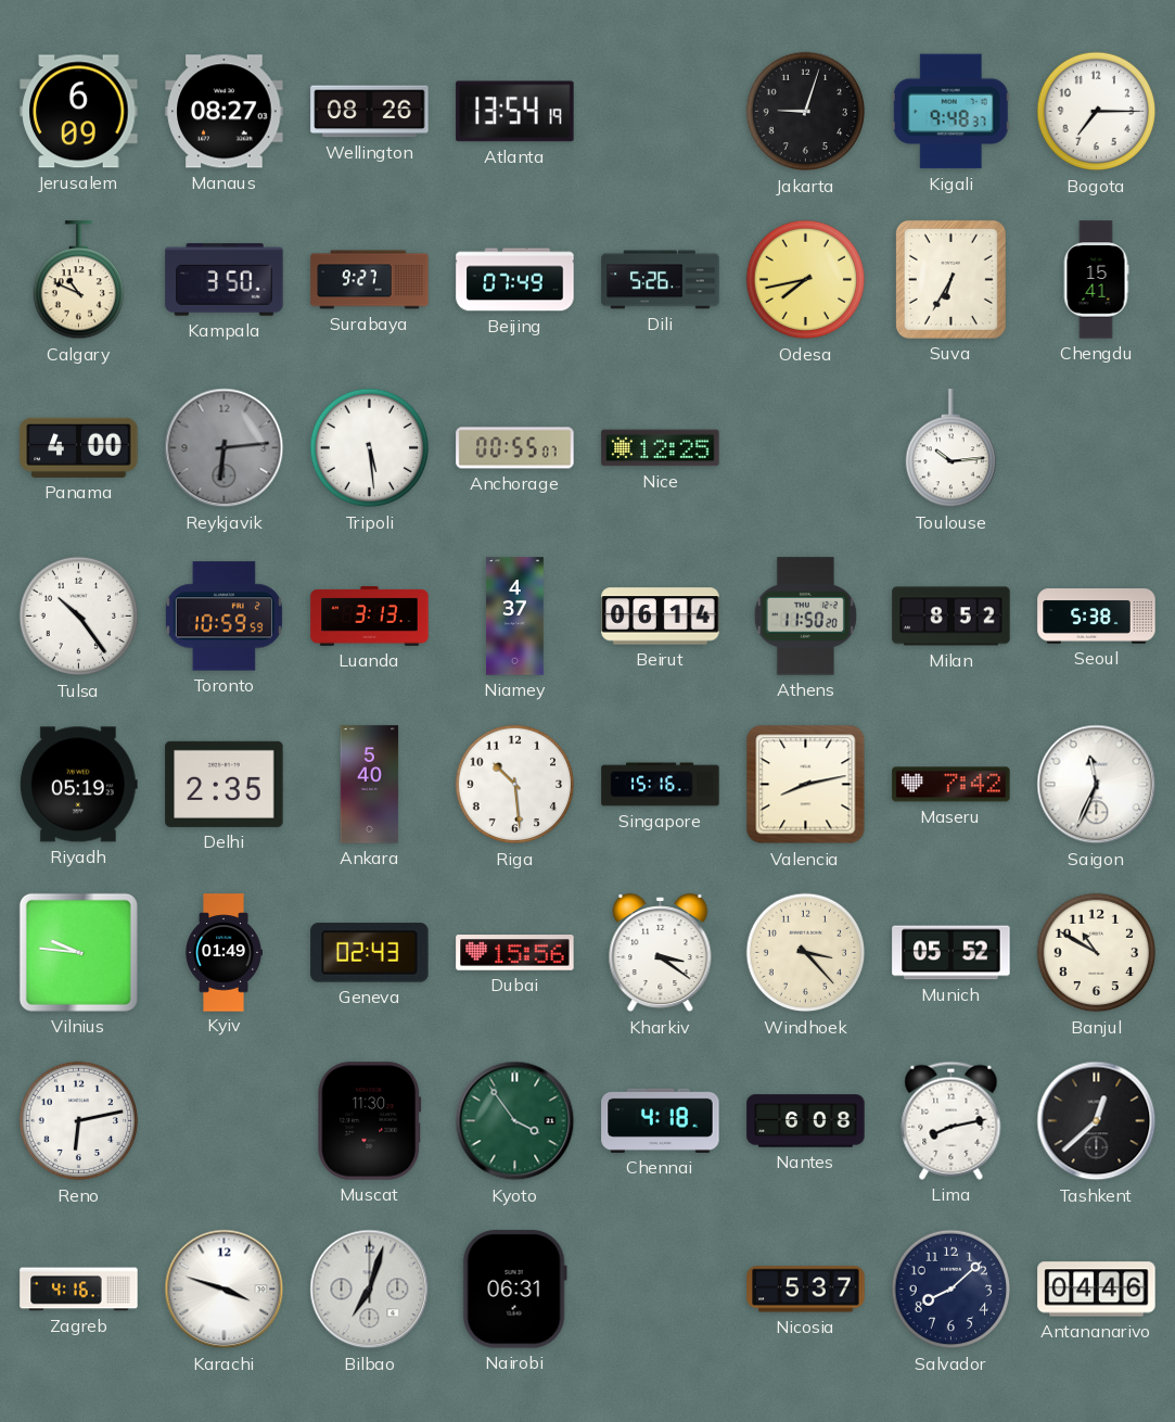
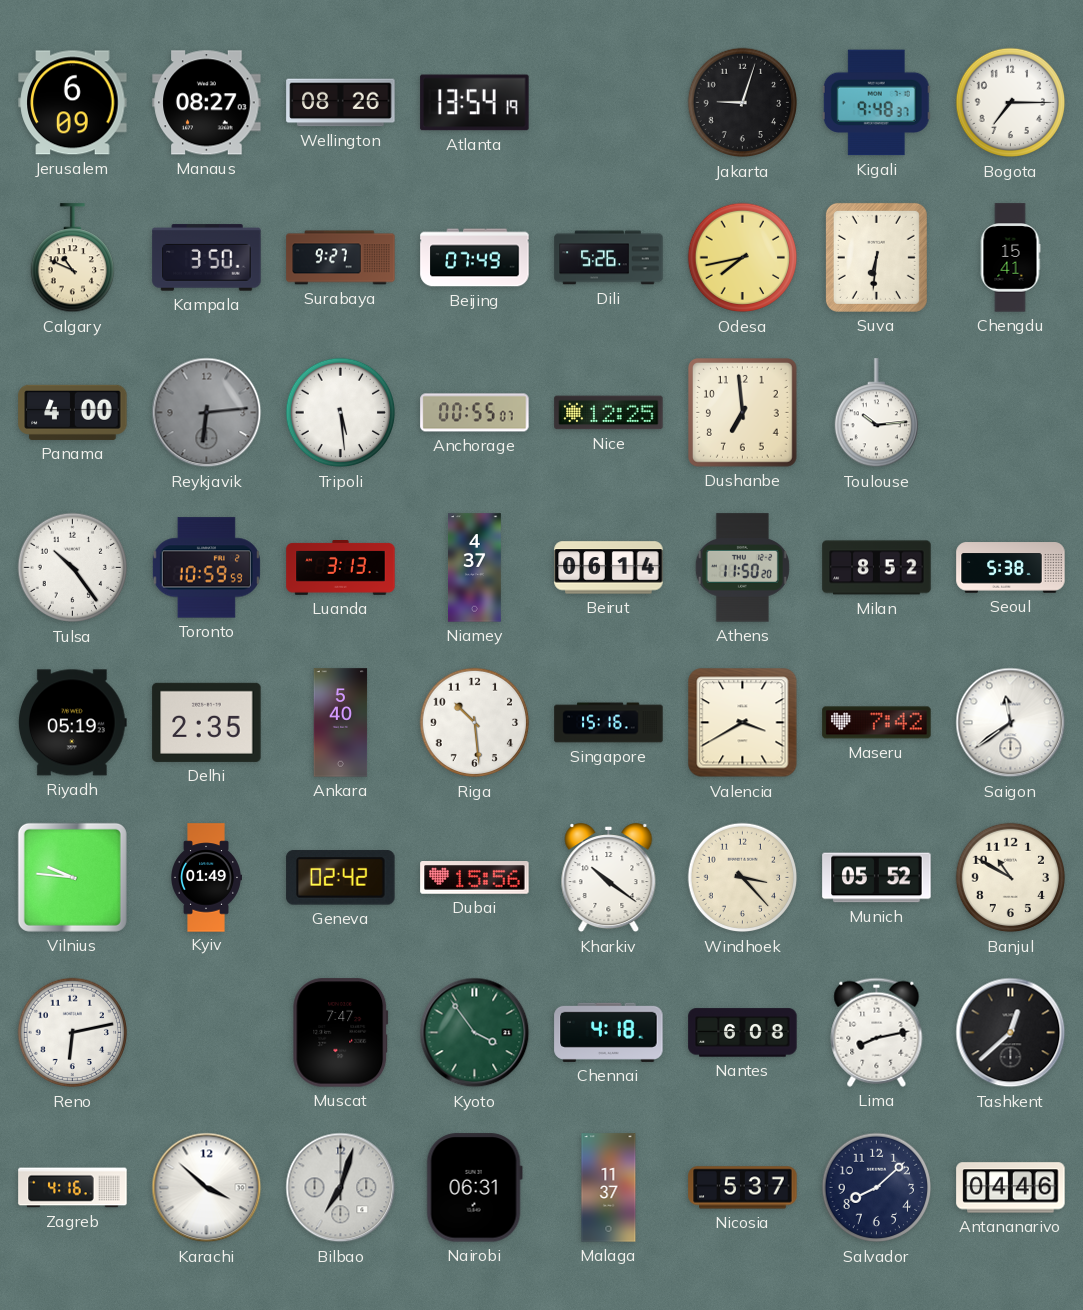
Suva: 6:35 -> 6:31
Dushanbe: none -> 6:59
Valencia: 8:13 -> 3:40
Saigon: 11:34 -> 11:39
Geneva: 02:43 -> 02:42
Kharkiv: 3:21 -> 10:21
Muscat: 11:30 -> 7:47
Karachi: 3:48 -> 3:52
Malaga: none -> 11:37
